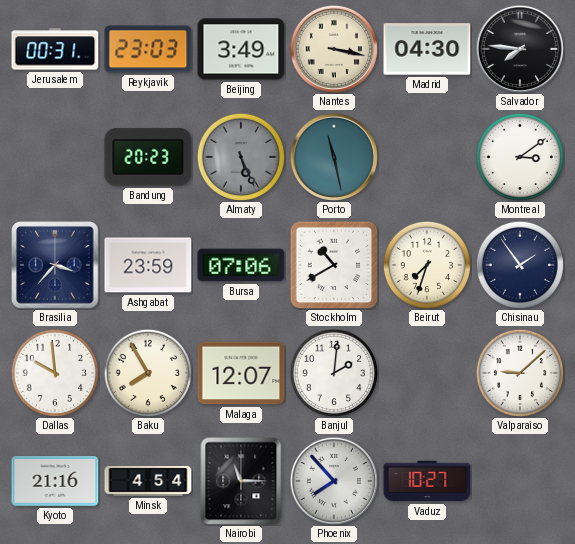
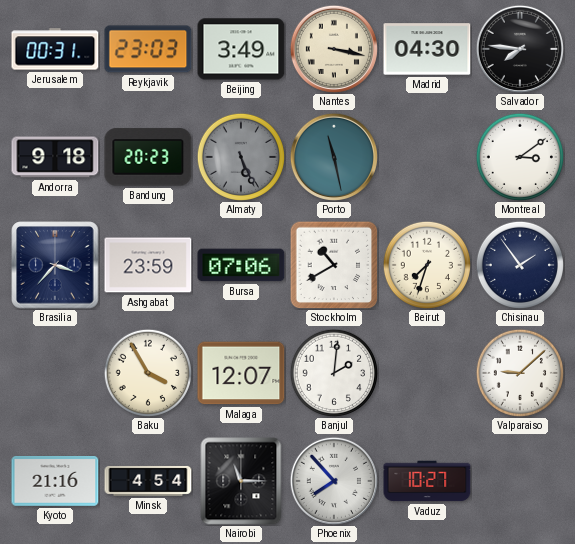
Andorra: none -> 9:18
Dallas: 9:59 -> none
Baku: 7:55 -> 3:55
